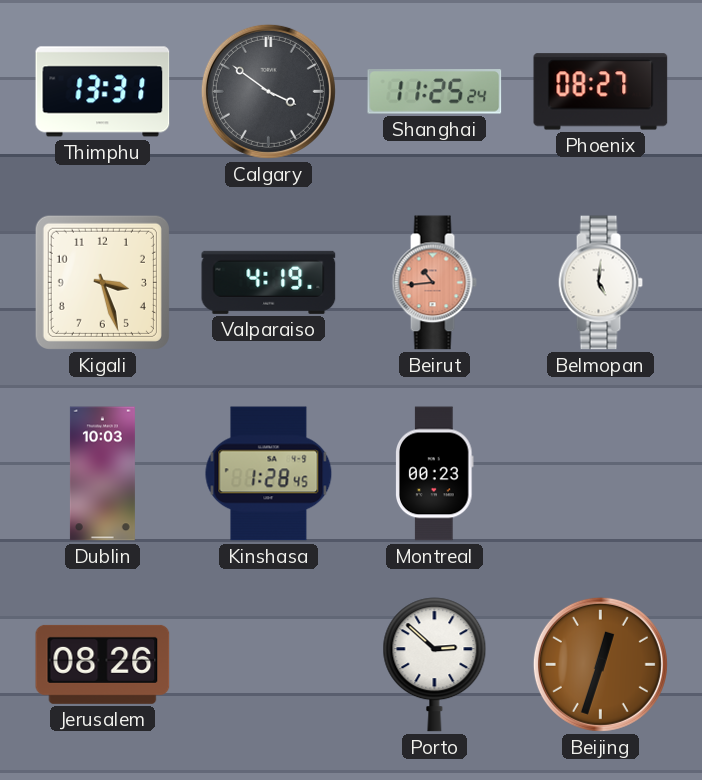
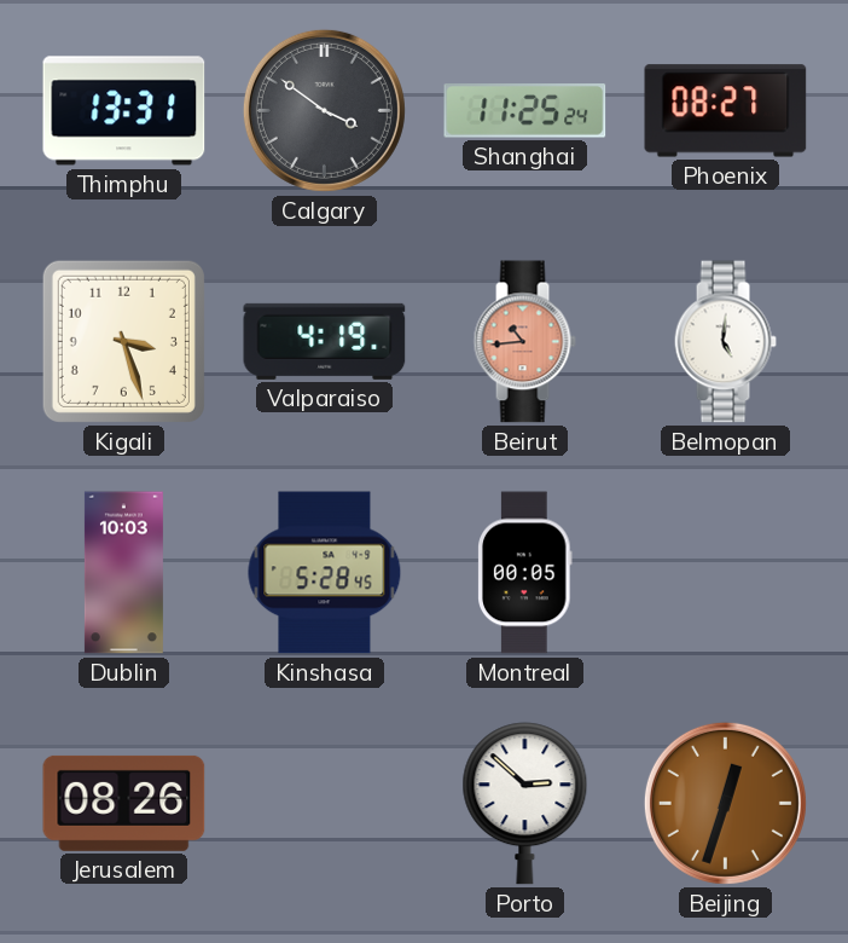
Kinshasa: 1:28 -> 5:28
Montreal: 00:23 -> 00:05
